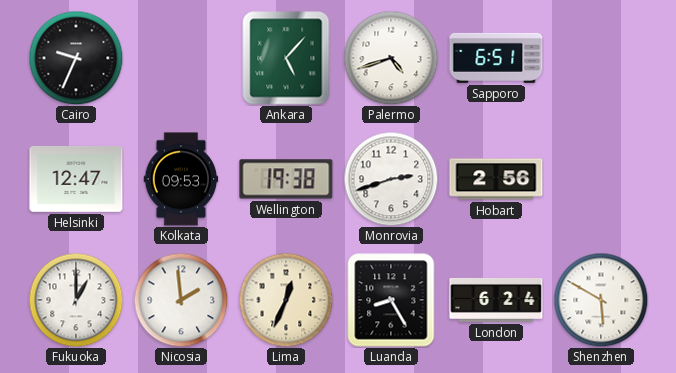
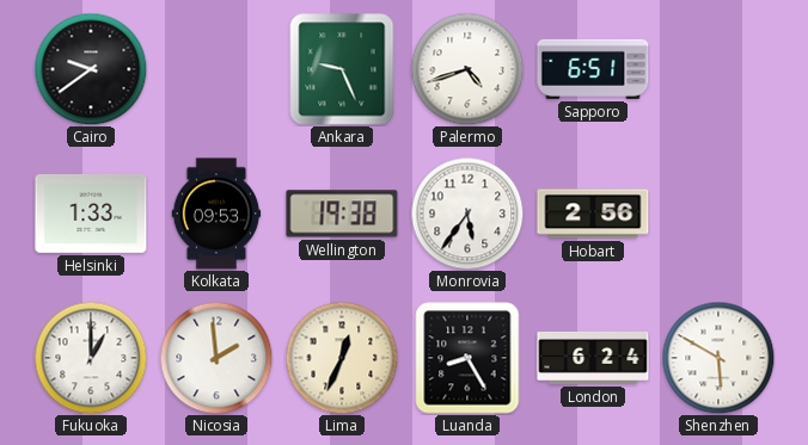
Cairo: 9:34 -> 9:39
Ankara: 5:07 -> 9:26
Helsinki: 12:47 -> 1:33
Monrovia: 2:42 -> 5:36
